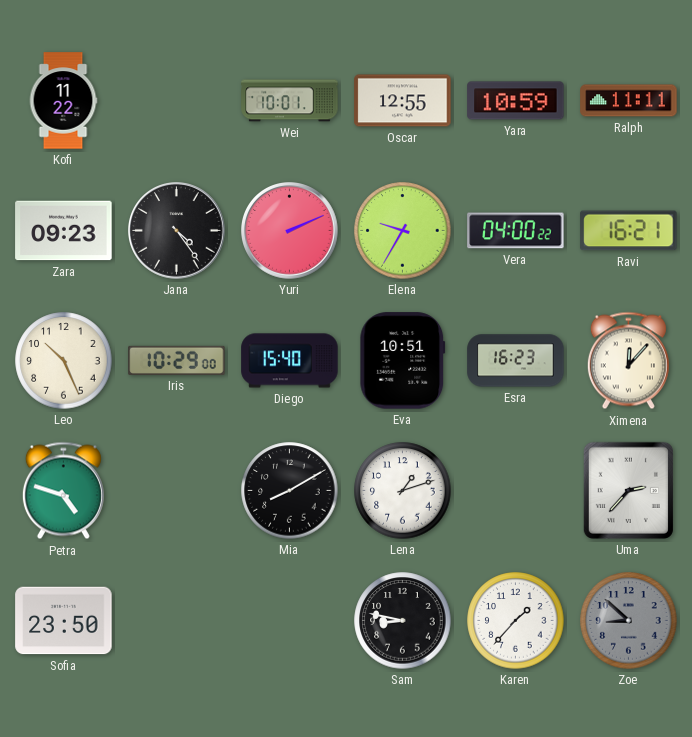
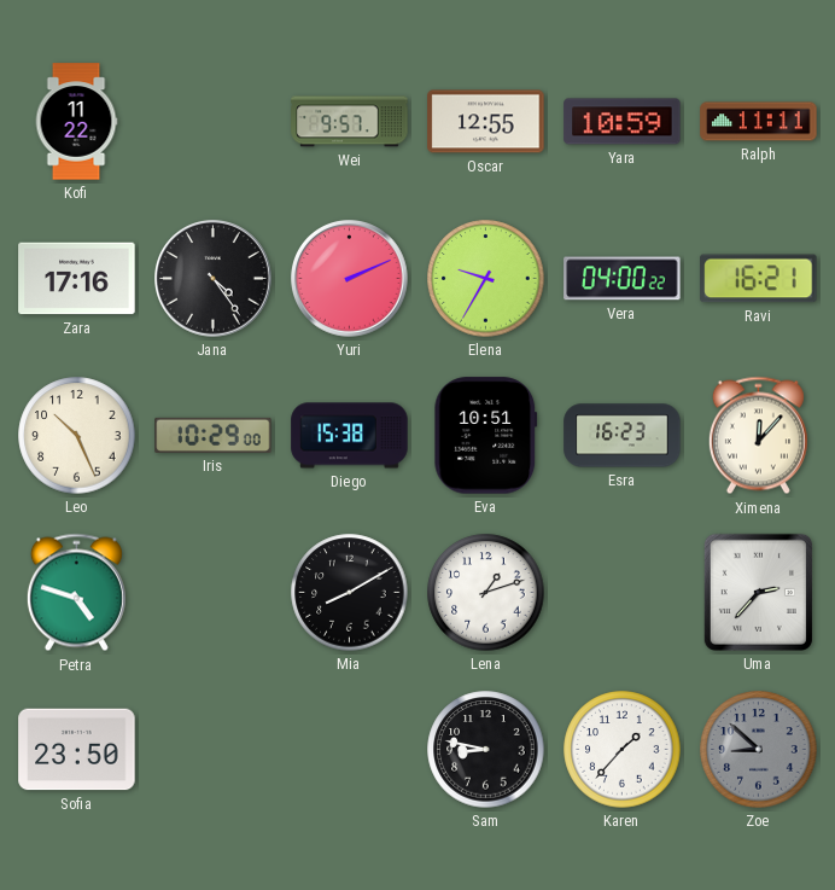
Wei: 10:01 -> 9:57
Zara: 09:23 -> 17:16
Diego: 15:40 -> 15:38
